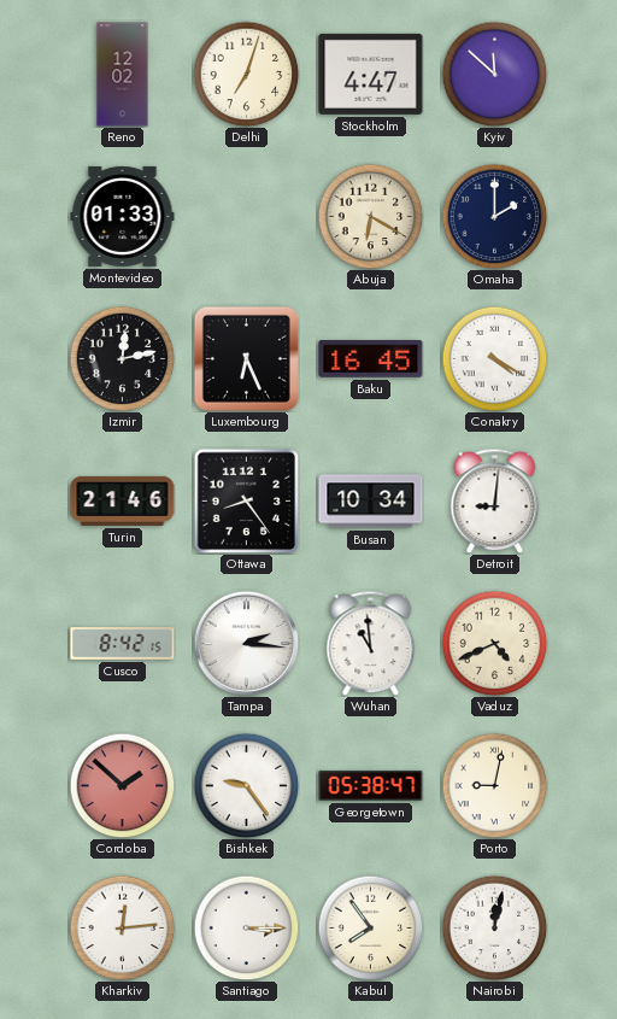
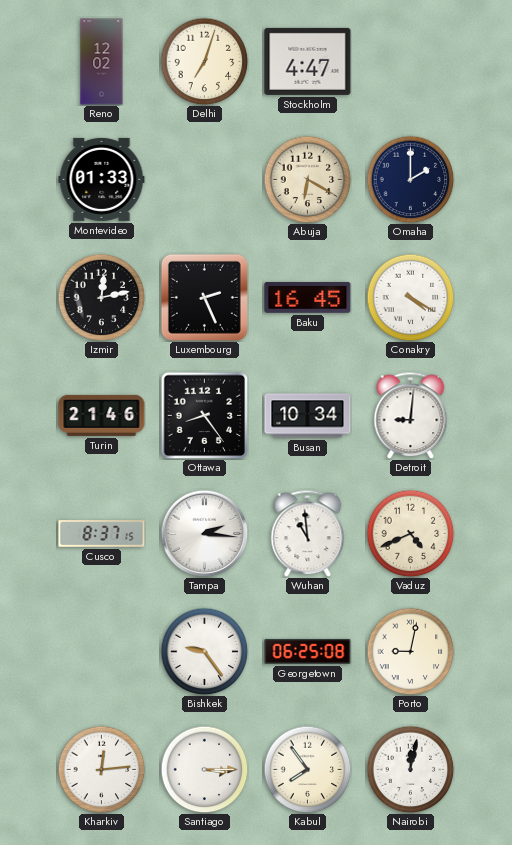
Kyiv: 11:52 -> none
Luxembourg: 6:26 -> 2:26
Cusco: 8:42 -> 8:37
Cordoba: 1:52 -> none
Georgetown: 05:38 -> 06:25
